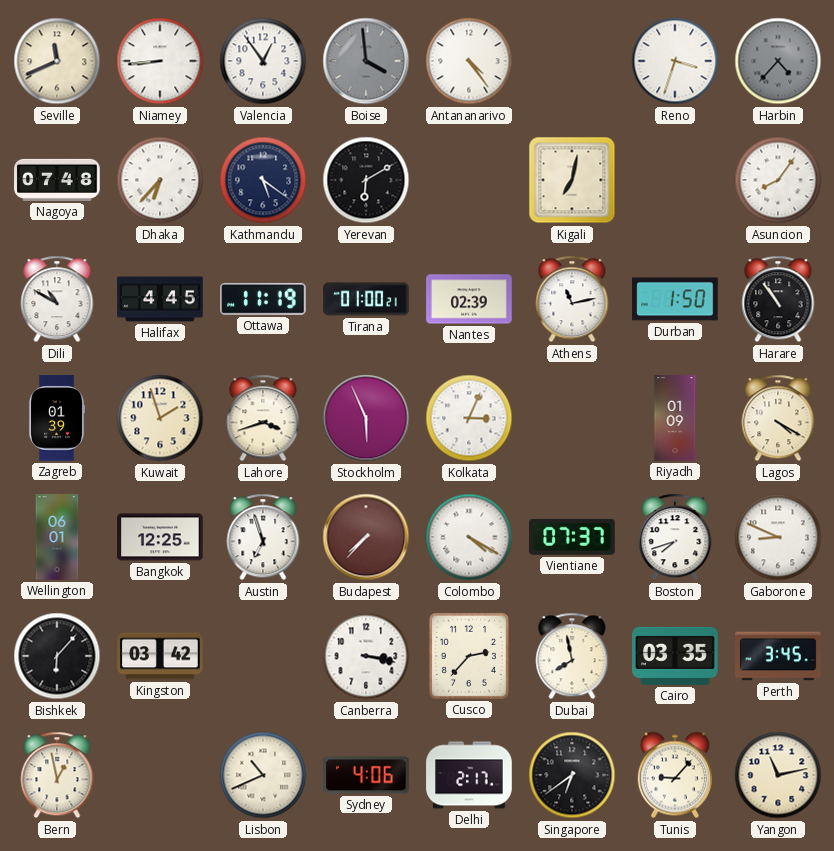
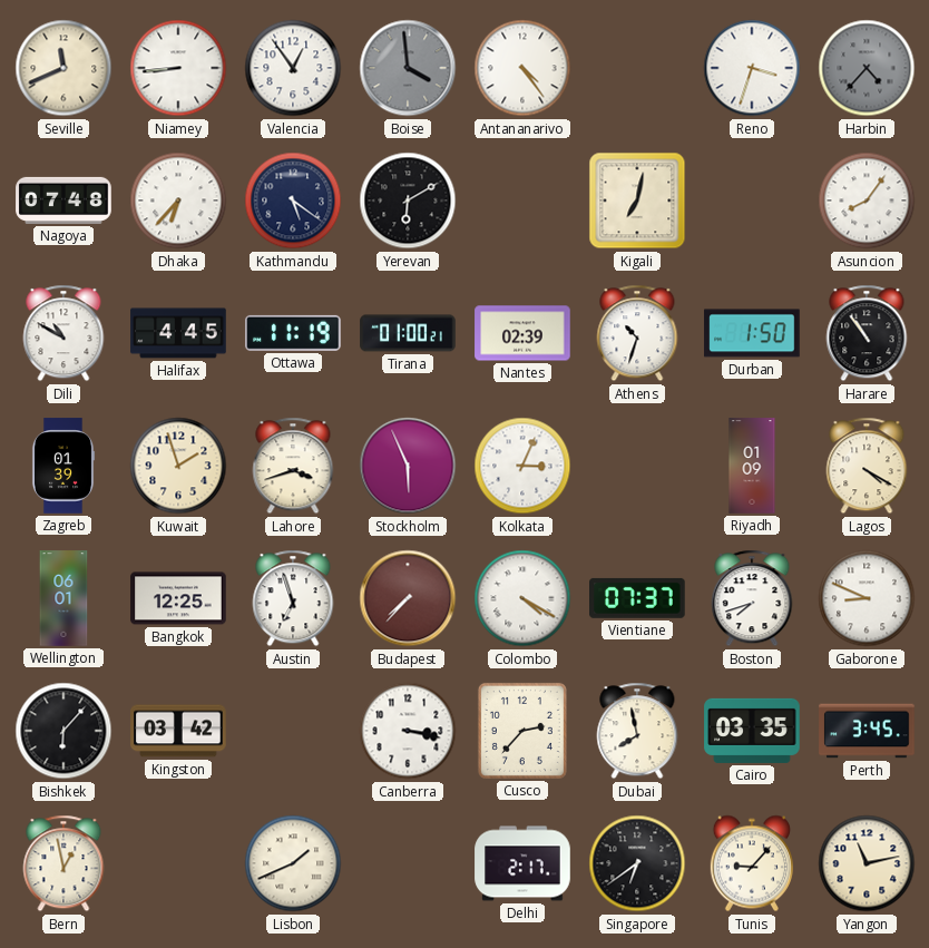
Athens: 11:13 -> 10:33
Lisbon: 10:41 -> 1:41
Sydney: 4:06 -> none
